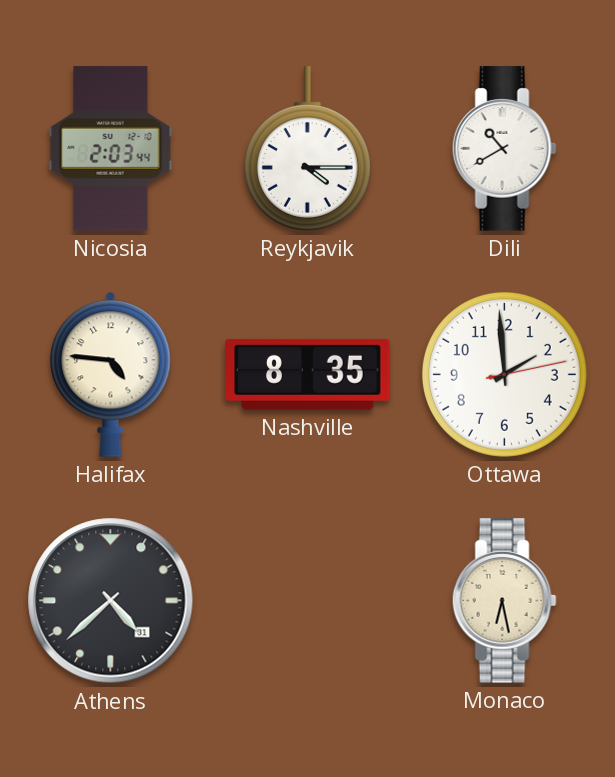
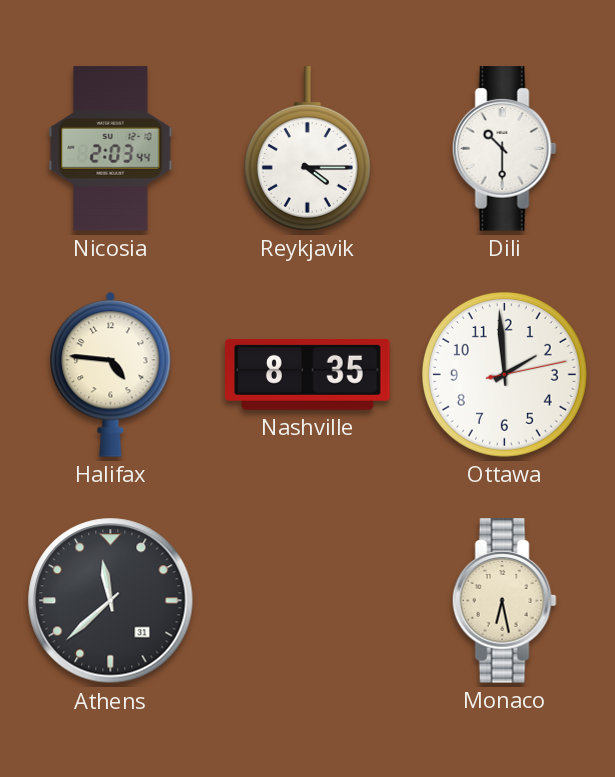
Dili: 10:40 -> 10:30
Athens: 4:38 -> 11:38
